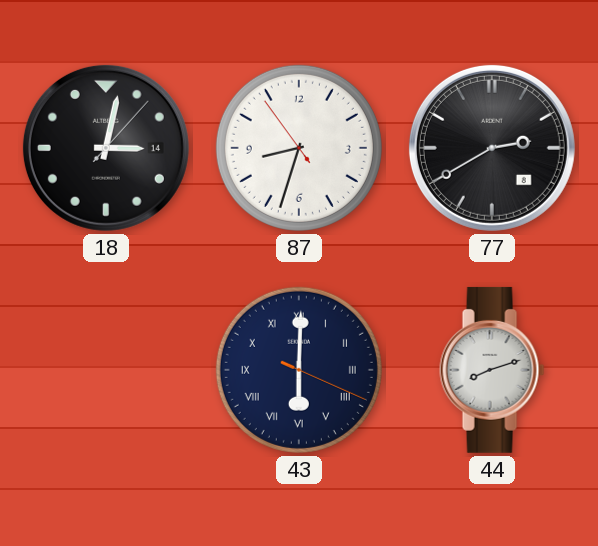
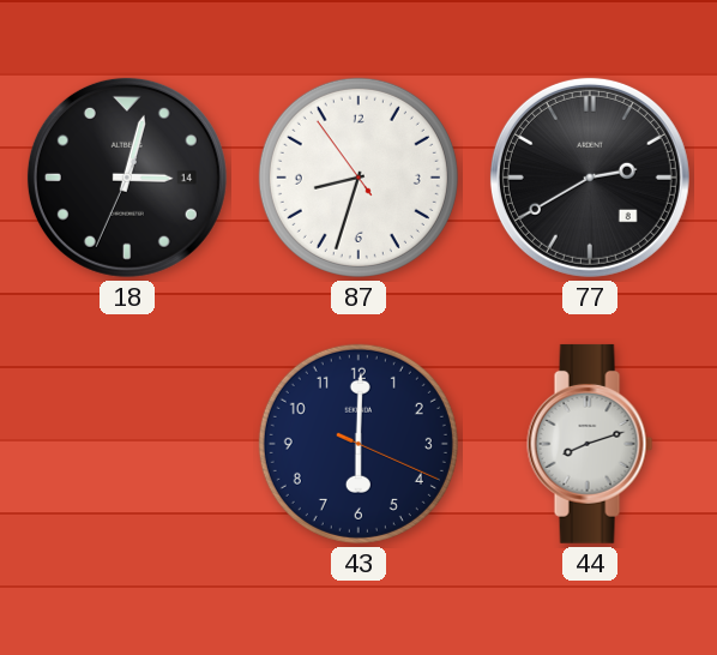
18: 3:02:07 -> 3:02:34
43 numerals: Roman -> Arabic
